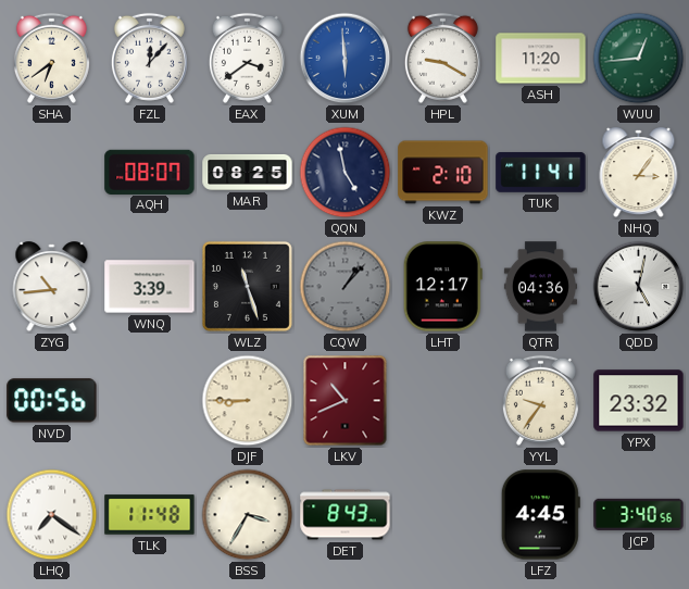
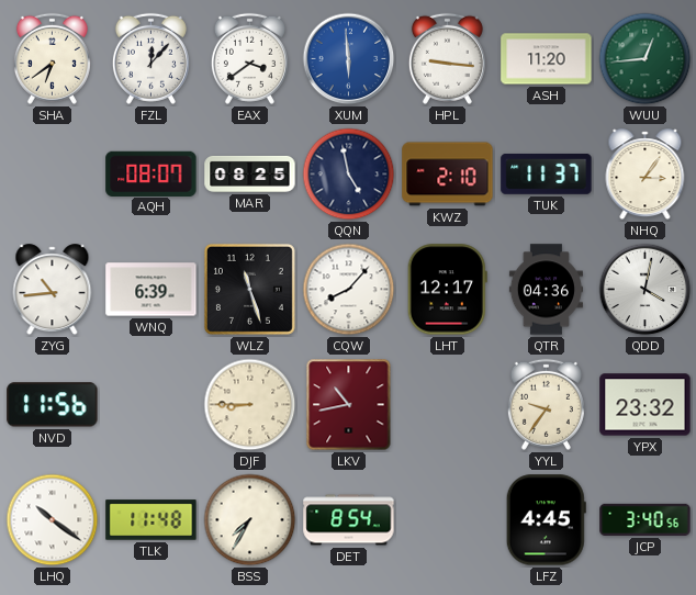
HPL: 9:20 -> 9:16
TUK: 11:41 -> 11:37
WNQ: 3:39 -> 6:39
CQW: 1:07 -> 8:07
CQW dial: grey -> white
QDD: 5:02 -> 4:02
NVD: 00:56 -> 11:56
LKV: 10:41 -> 10:43
LHQ: 7:21 -> 10:21
BSS: 3:35 -> 7:35
DET: 8:43 -> 8:54
